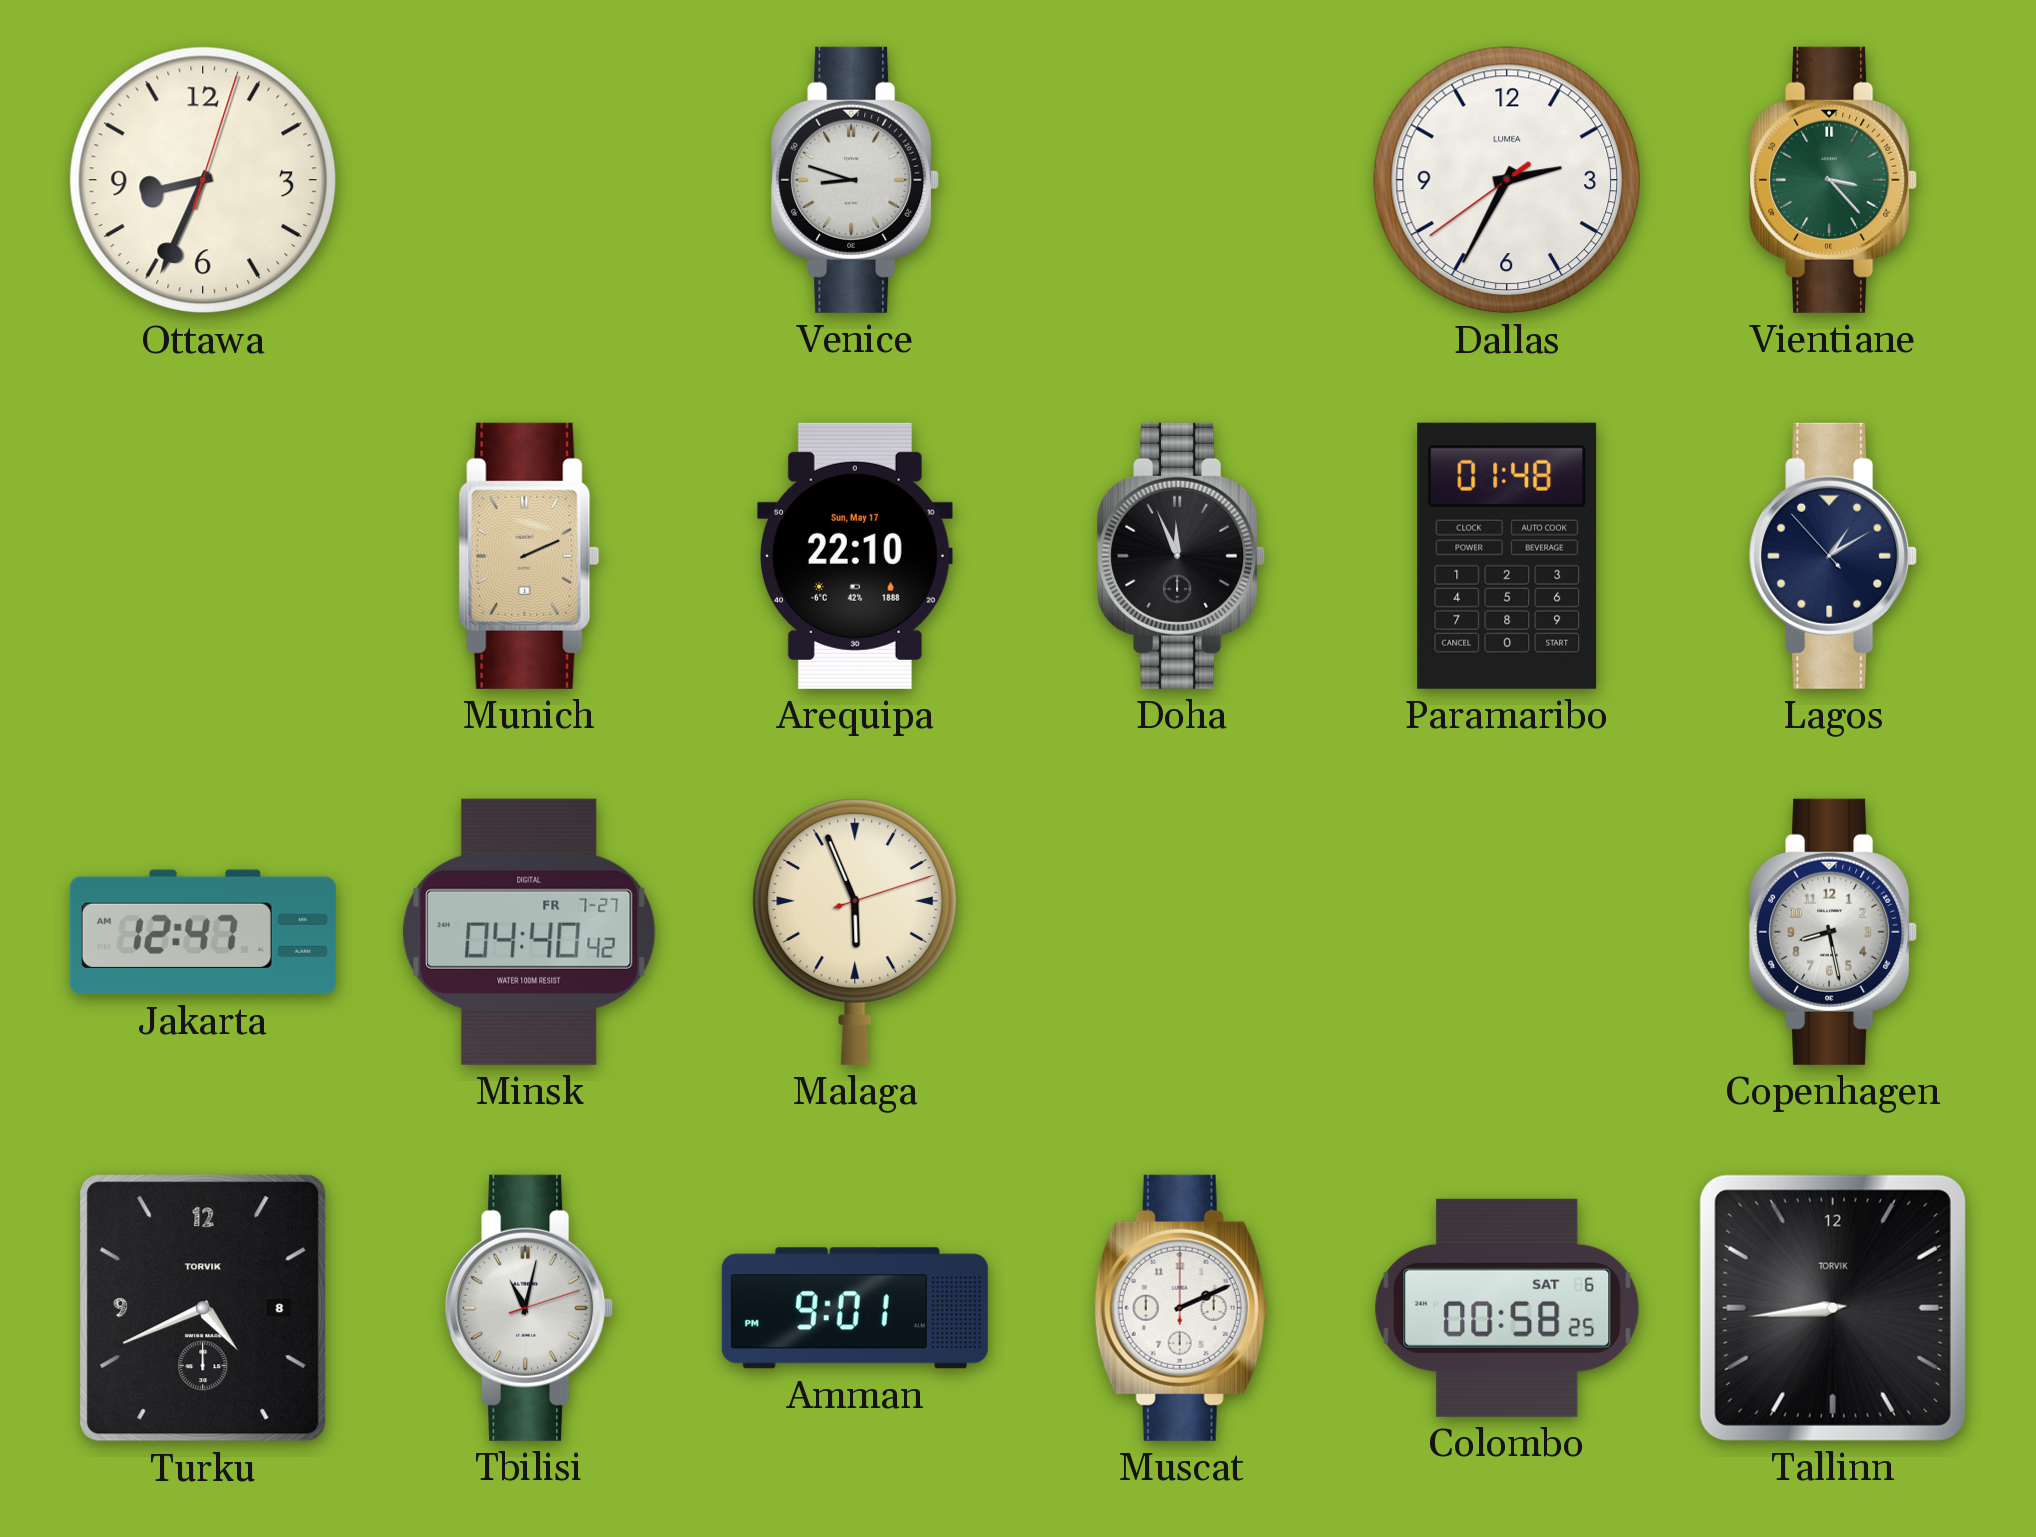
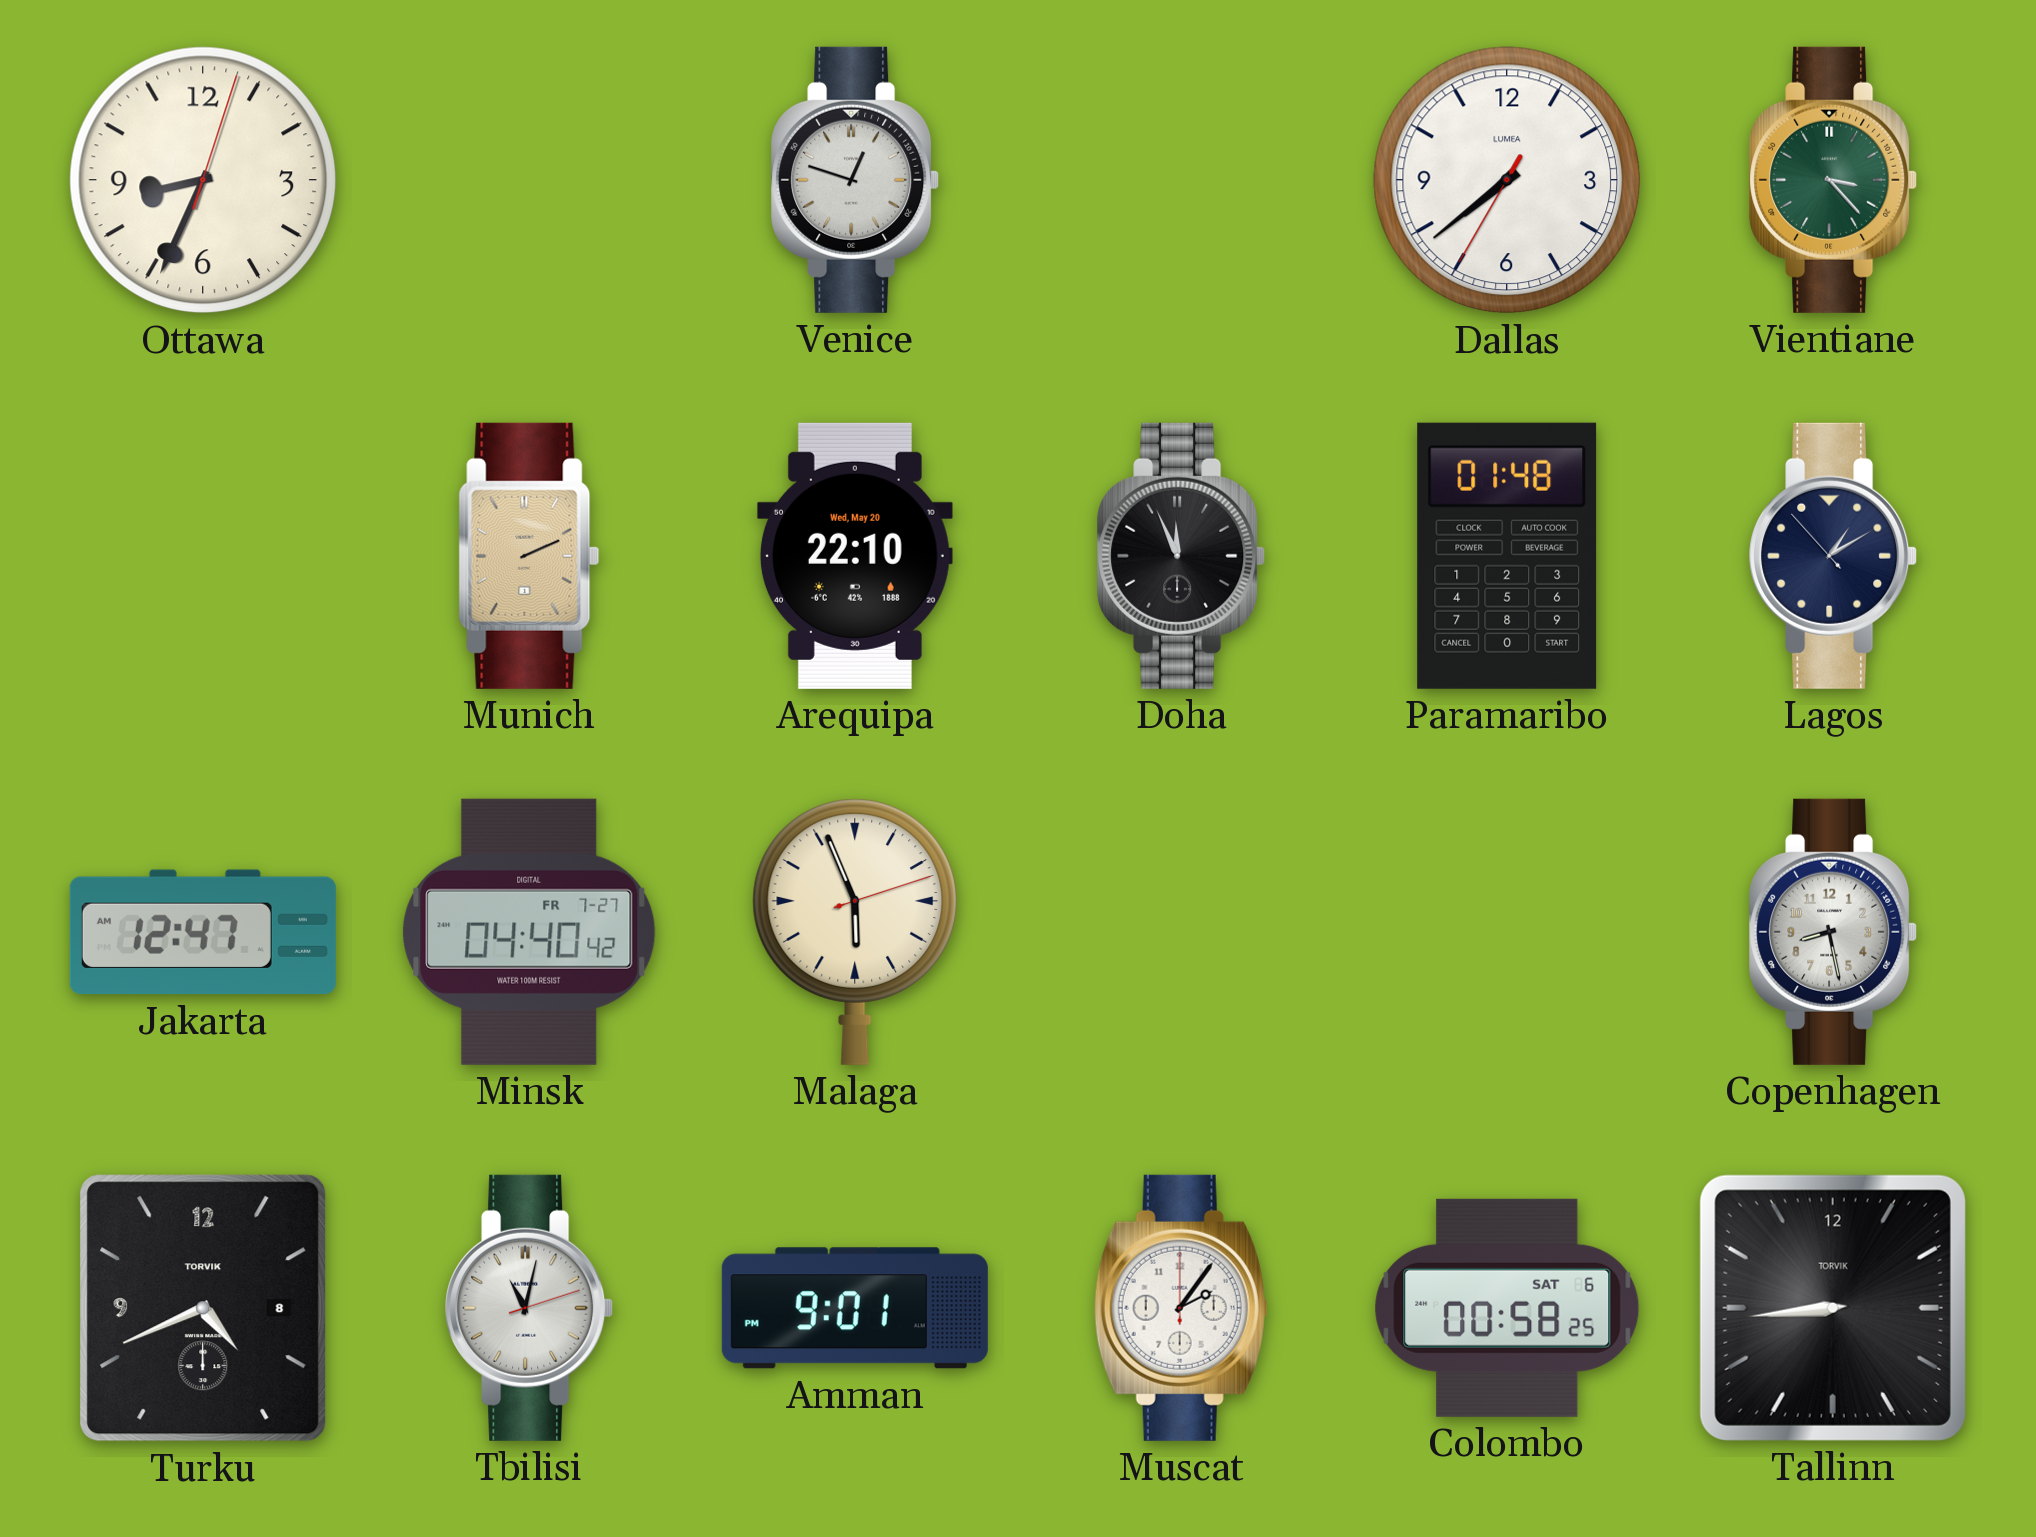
Venice: 8:48 -> 12:48
Dallas: 2:34 -> 7:38
Arequipa date: Sun, May 17 -> Wed, May 20
Muscat: 2:11 -> 2:06
